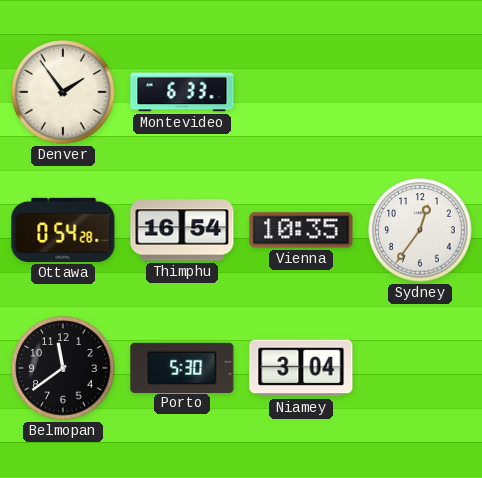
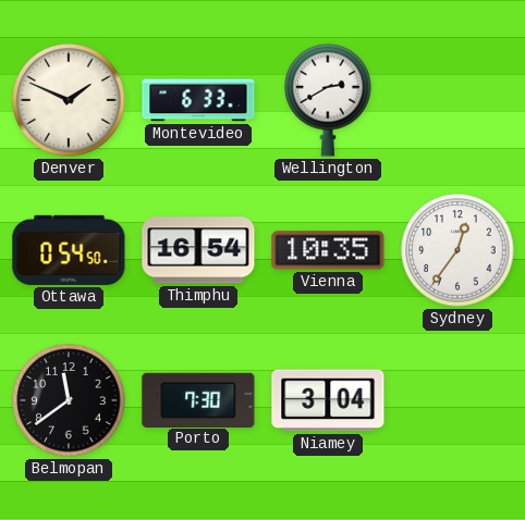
Denver: 1:54 -> 1:49
Wellington: none -> 2:40
Ottawa: 0:54:28 -> 0:54:50
Porto: 5:30 -> 7:30
